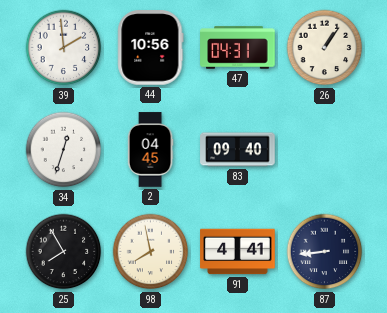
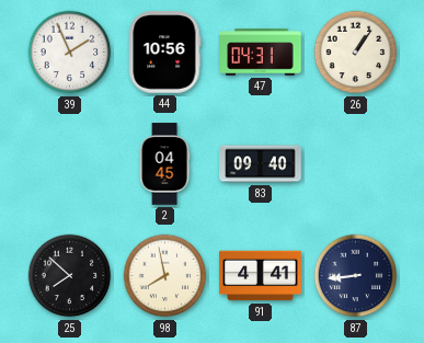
39: 1:59 -> 1:56
34: 12:33 -> none
25: 7:55 -> 7:52
